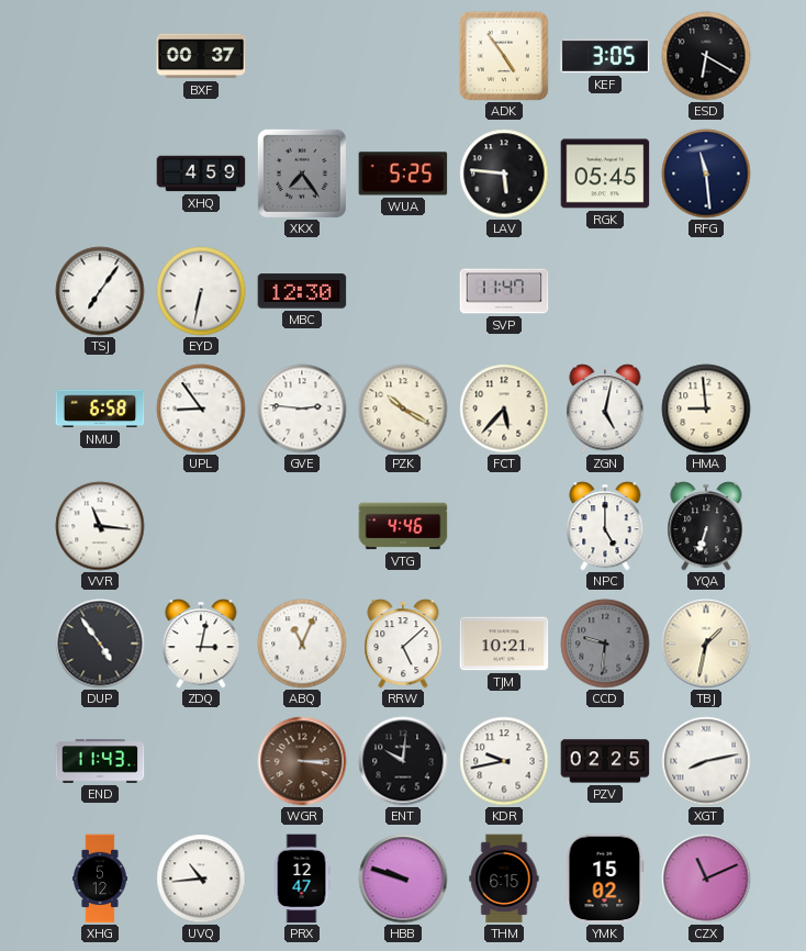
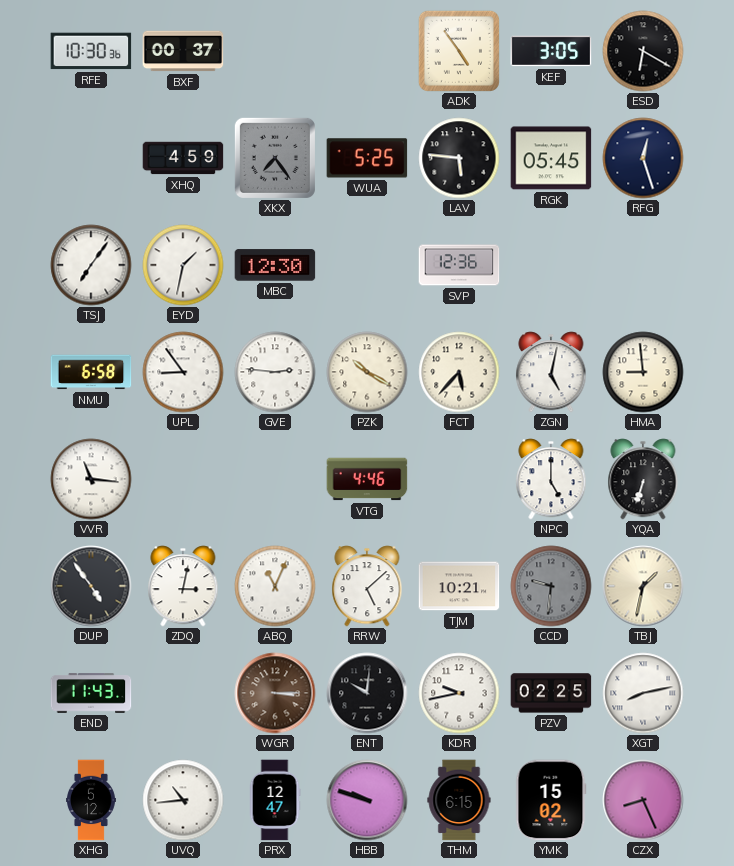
RFE: none -> 10:30
RFG: 11:29 -> 12:27
EYD: 6:32 -> 1:32
SVP: 11:47 -> 12:36
CZX: 11:11 -> 8:26
